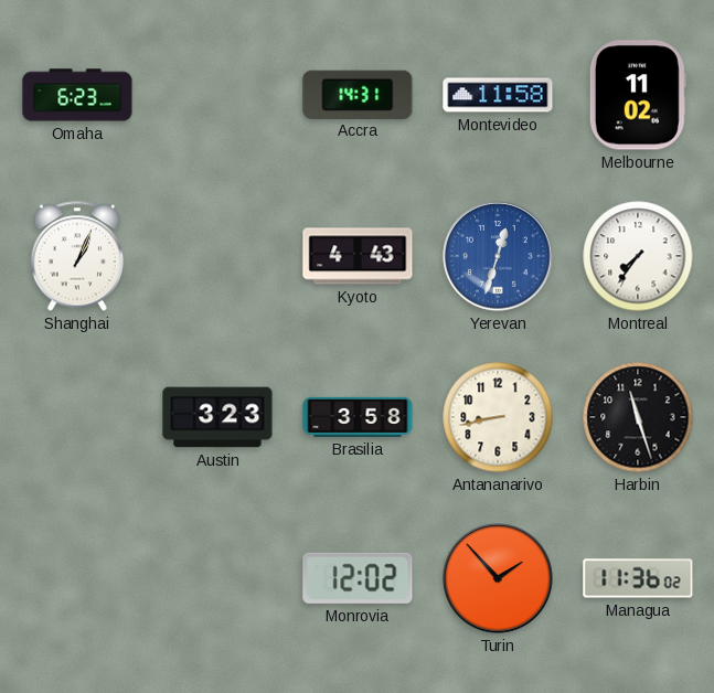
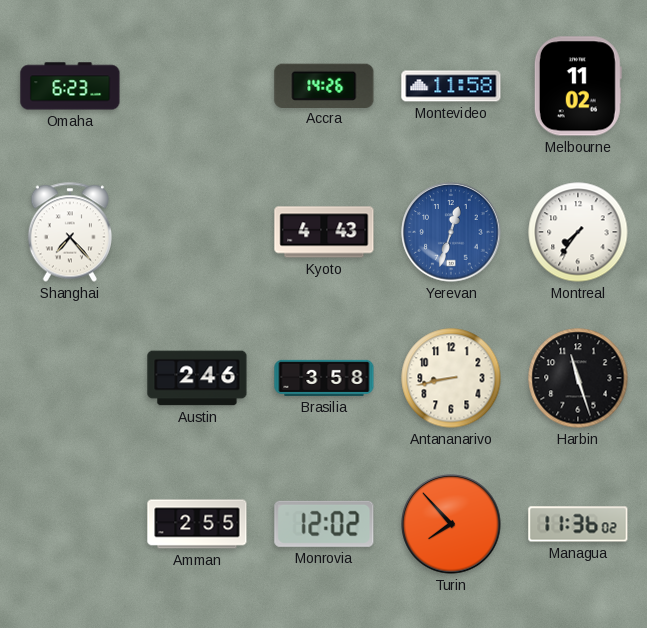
Accra: 14:31 -> 14:26
Shanghai: 1:04 -> 7:23
Austin: 3:23 -> 2:46
Amman: none -> 2:55
Turin: 1:53 -> 7:53
